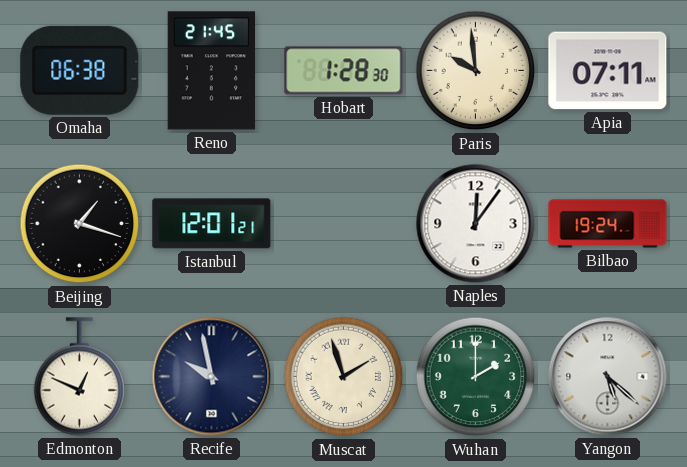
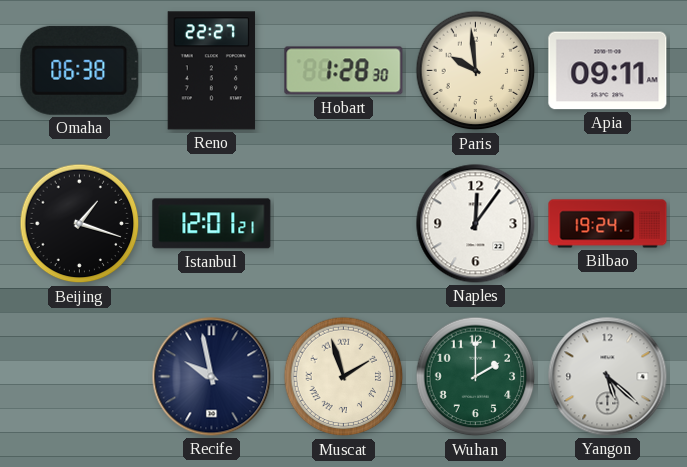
Reno: 21:45 -> 22:27
Apia: 07:11 -> 09:11
Edmonton: 12:49 -> none
